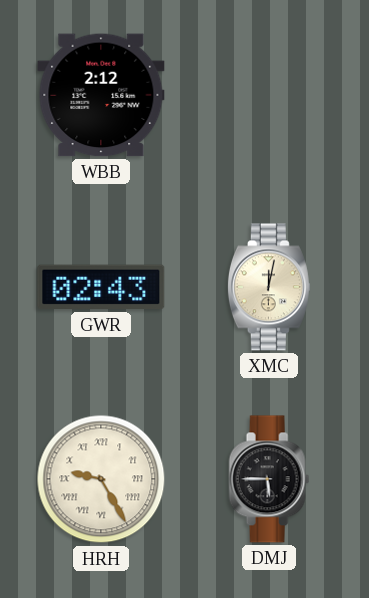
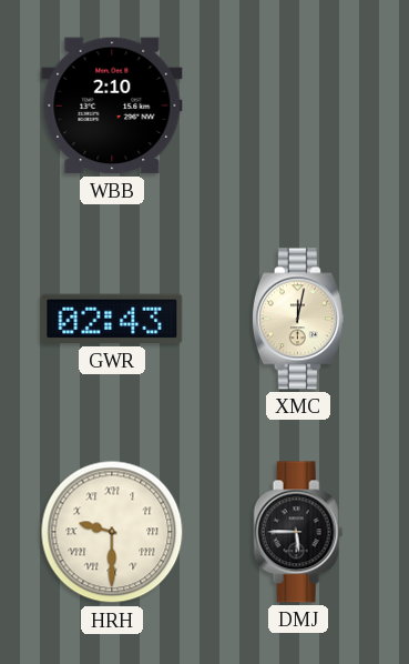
WBB: 2:12 -> 2:10
HRH: 9:25 -> 9:30
